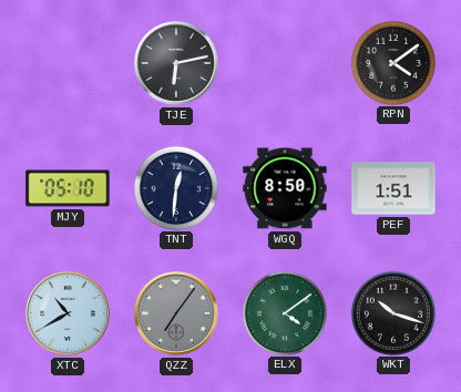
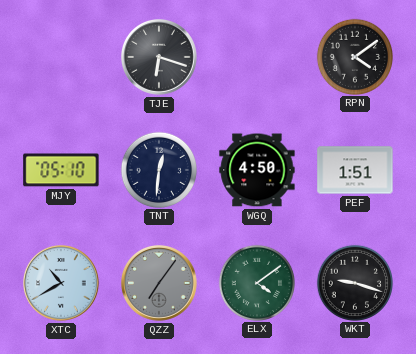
TJE: 6:13 -> 6:18
WGQ: 8:50 -> 4:50
WKT: 10:18 -> 9:18
